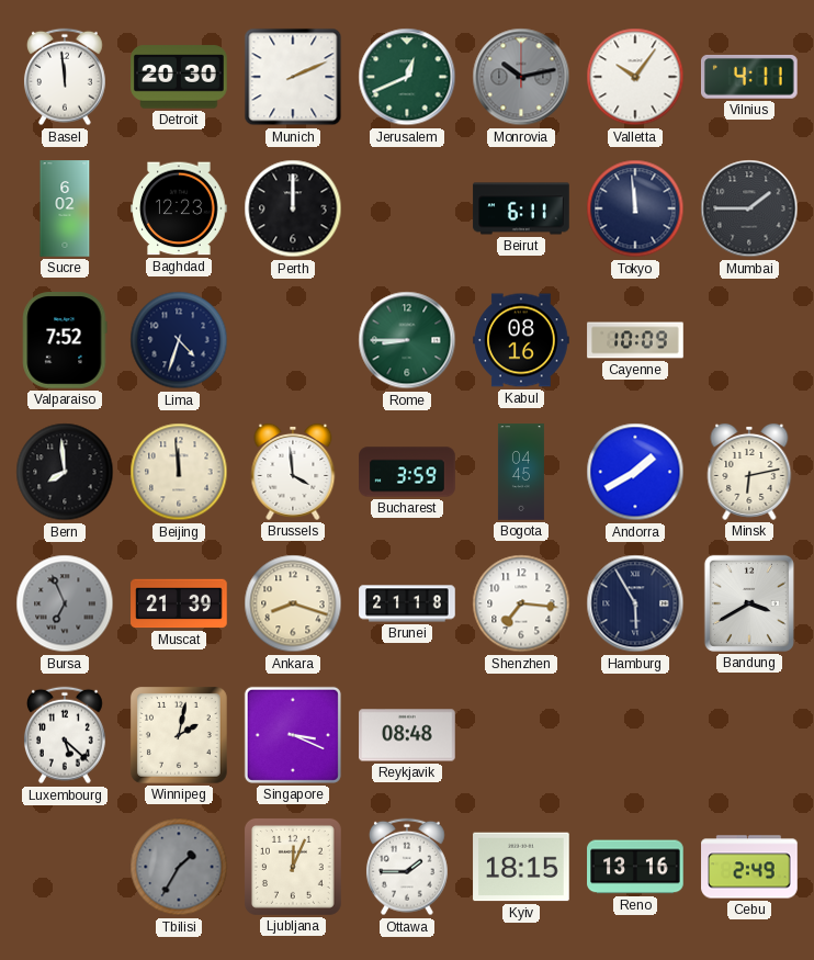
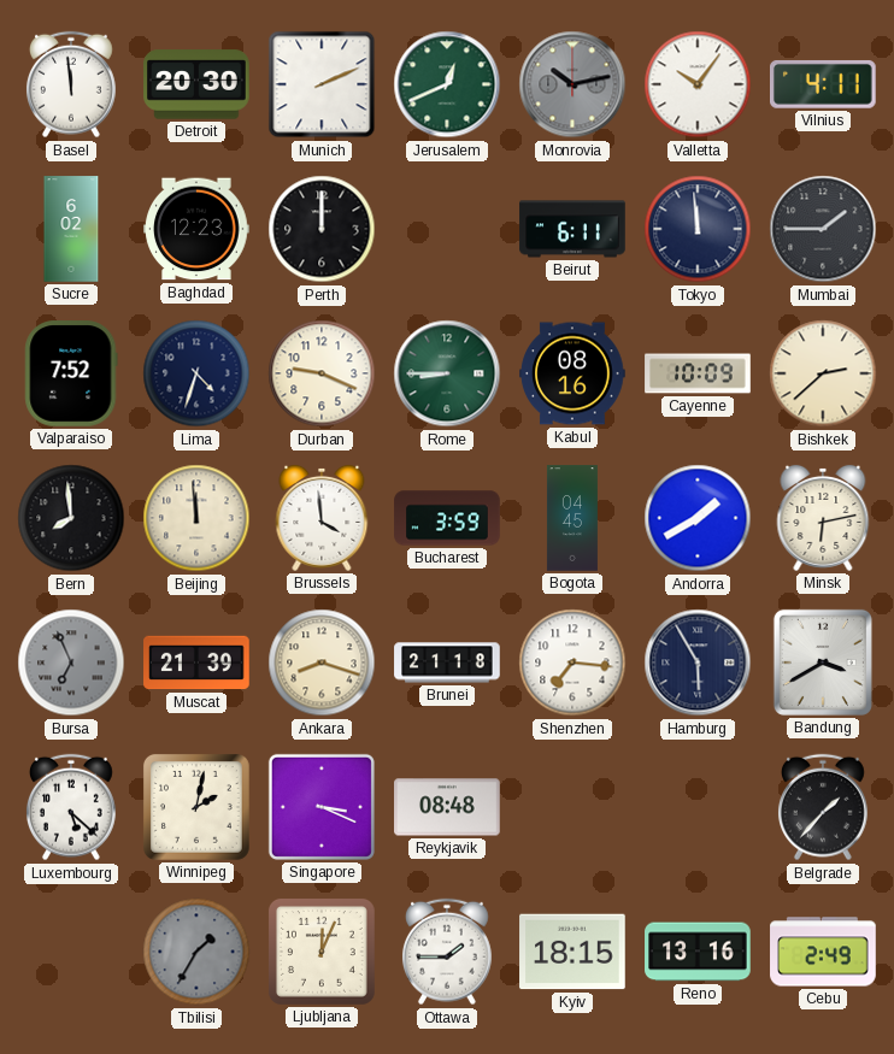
Durban: none -> 9:19
Bishkek: none -> 2:38
Belgrade: none -> 1:37
